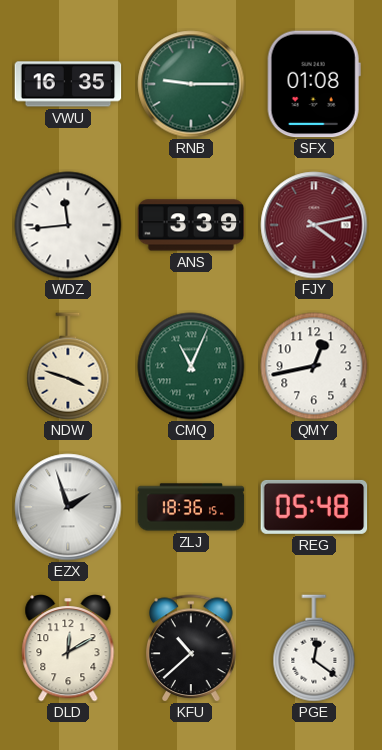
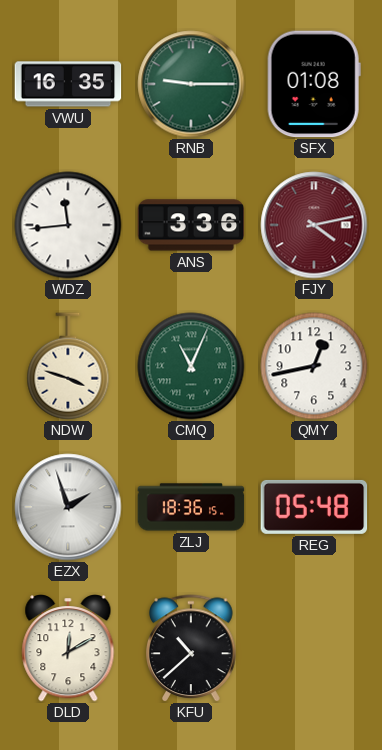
ANS: 3:39 -> 3:36
PGE: 12:21 -> none
